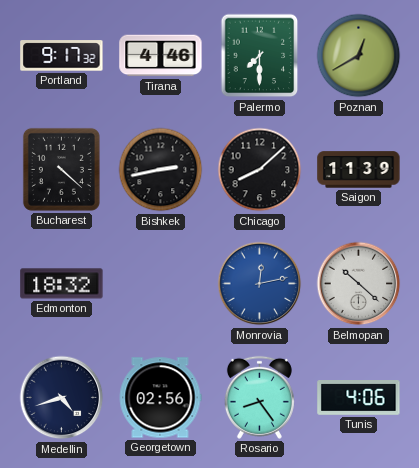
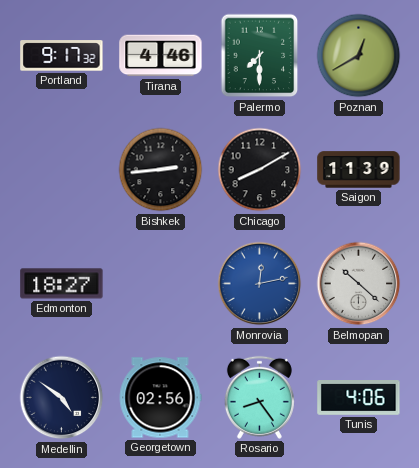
Bucharest: 4:22 -> none
Bishkek: 2:43 -> 2:44
Chicago: 8:08 -> 8:10
Edmonton: 18:32 -> 18:27
Medellin: 4:42 -> 4:51
